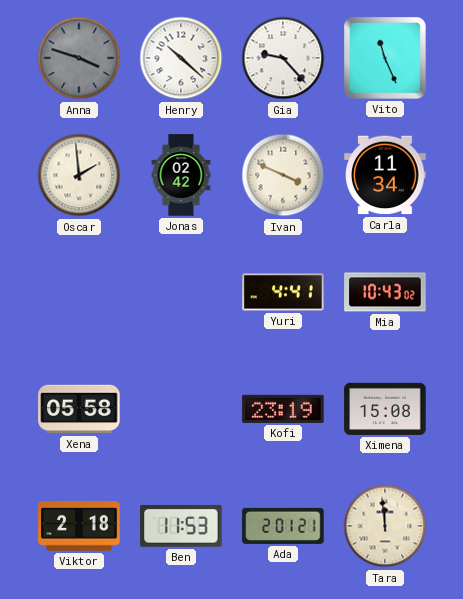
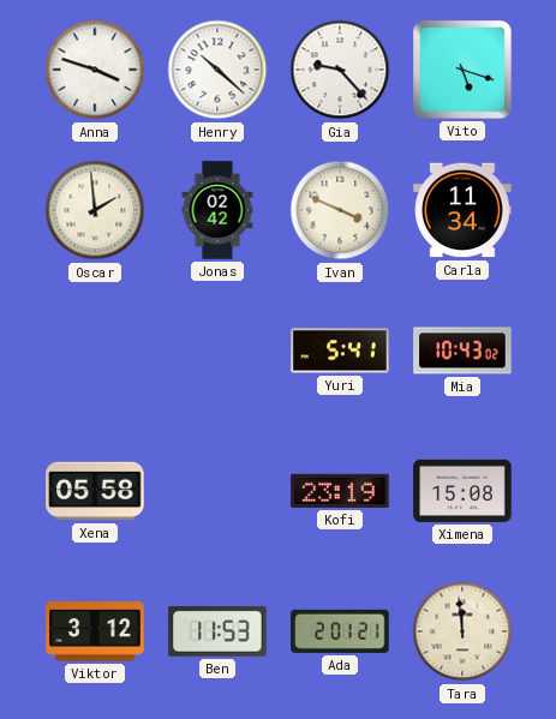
Anna dial: grey -> white
Vito: 11:26 -> 5:18
Yuri: 4:41 -> 5:41
Viktor: 2:18 -> 3:12
